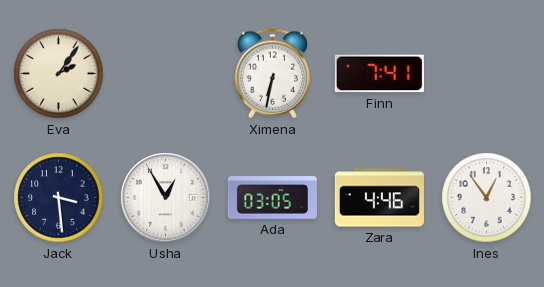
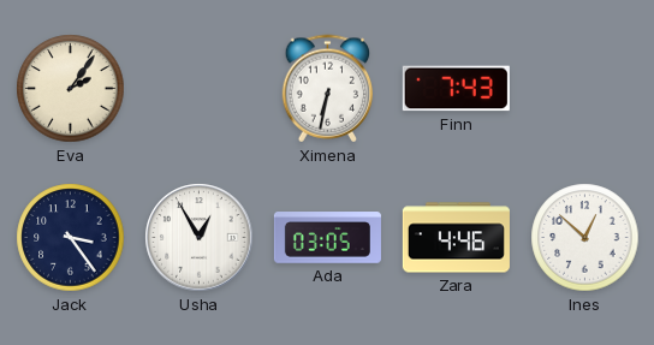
Finn: 7:41 -> 7:43
Jack: 3:29 -> 3:24
Ines: 12:54 -> 12:52
